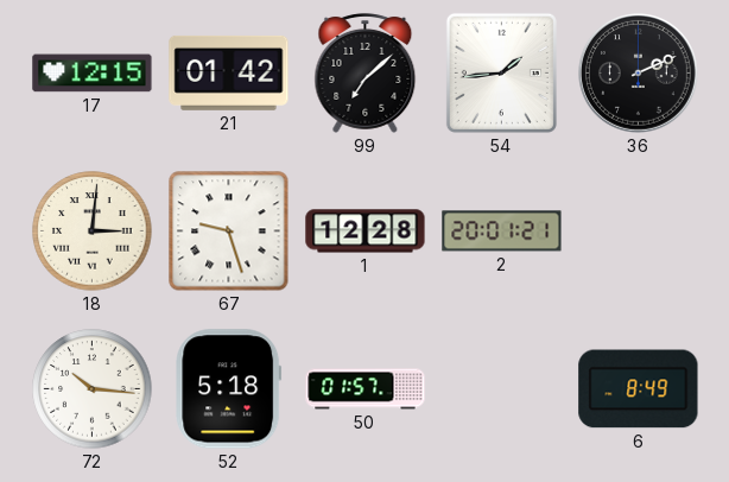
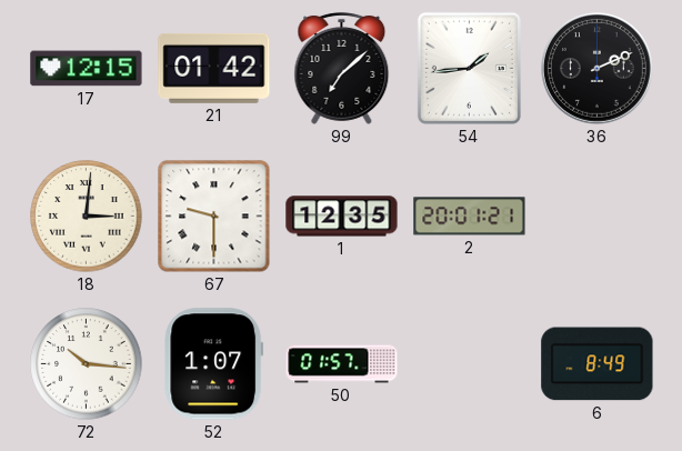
67: 9:27 -> 9:30
1: 12:28 -> 12:35
52: 5:18 -> 1:07
